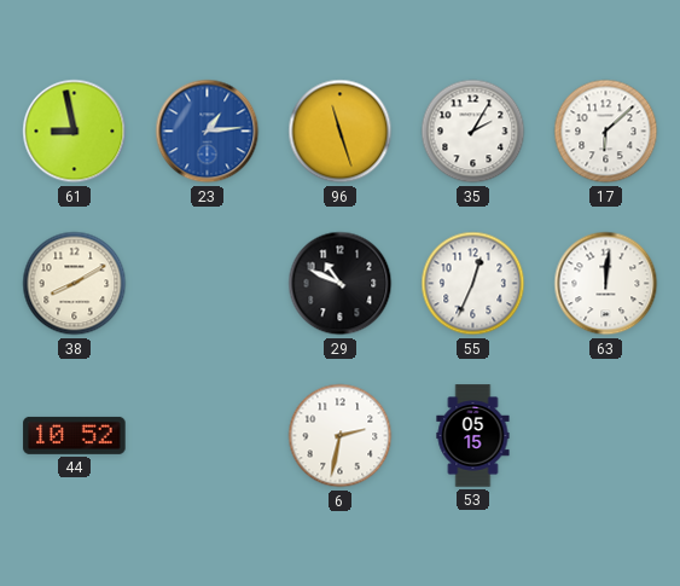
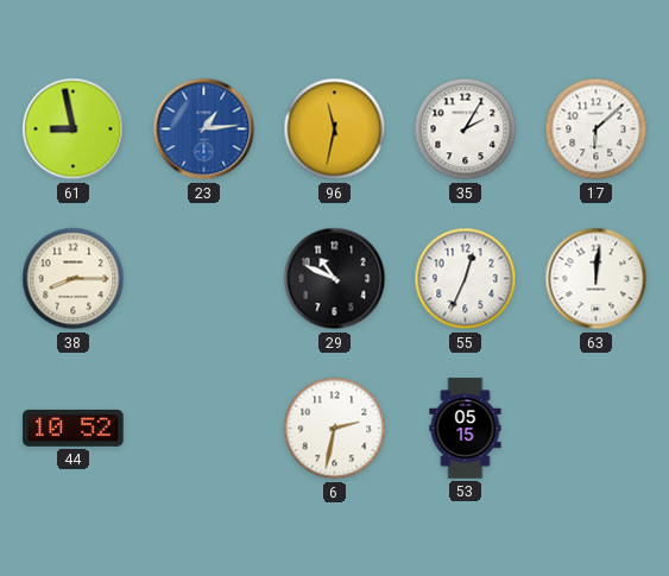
96: 11:27 -> 11:32
38: 8:10 -> 8:15
